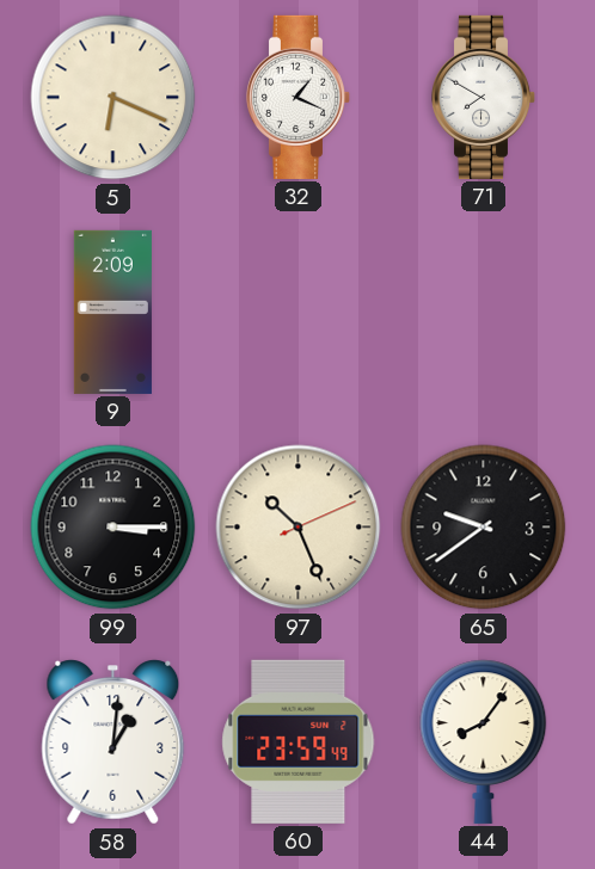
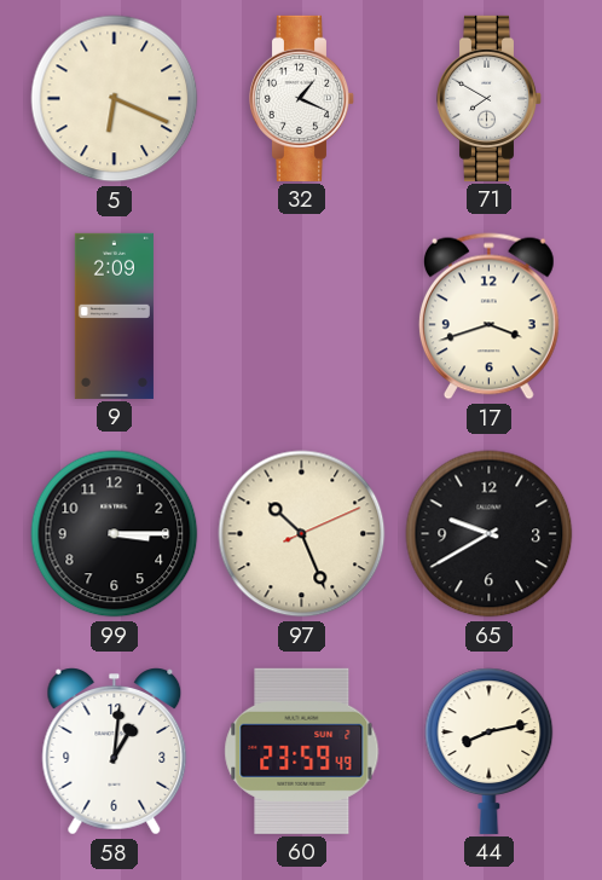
17: none -> 3:42
65: 9:39 -> 9:40
44: 8:06 -> 8:13
